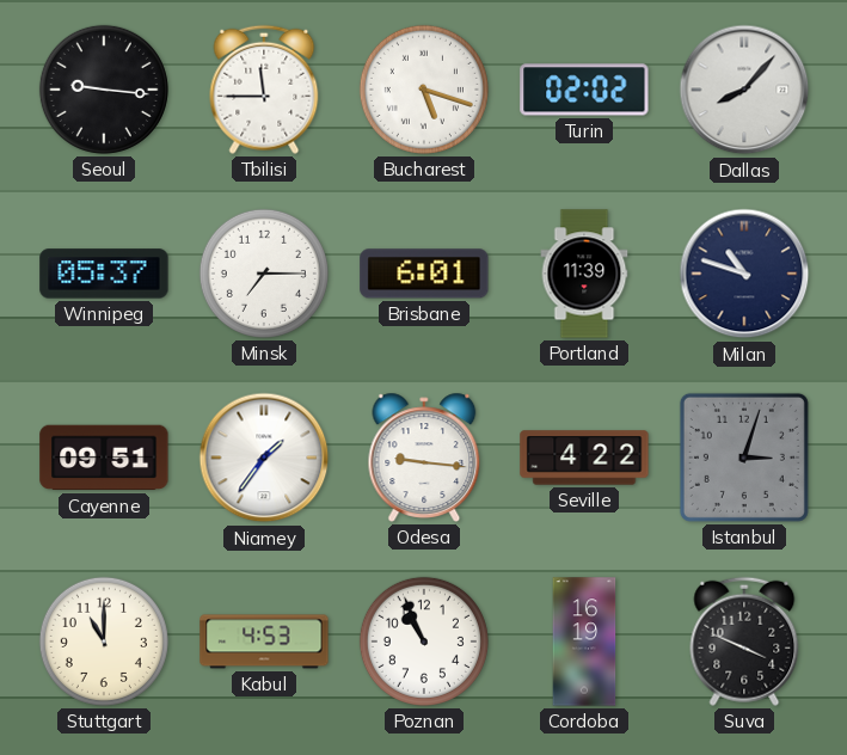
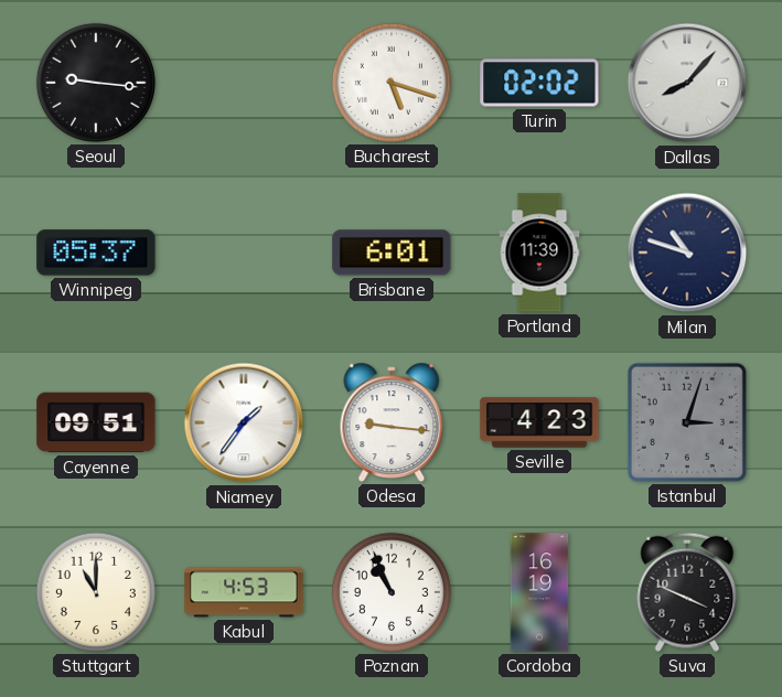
Tbilisi: 11:45 -> none
Minsk: 7:15 -> none
Seville: 4:22 -> 4:23
